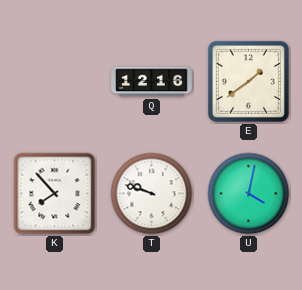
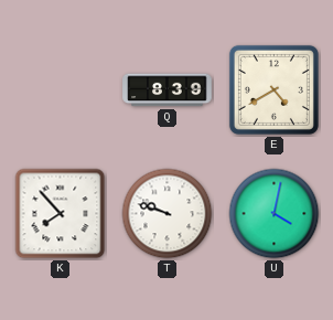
Q: 12:16 -> 8:39
E: 1:39 -> 4:40
